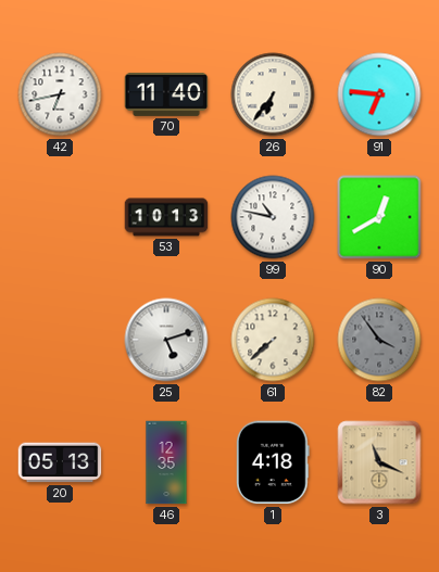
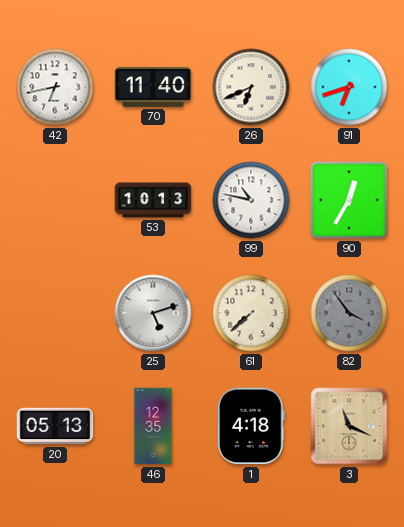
26: 6:36 -> 6:41
91: 6:46 -> 6:42
90: 12:40 -> 12:35
